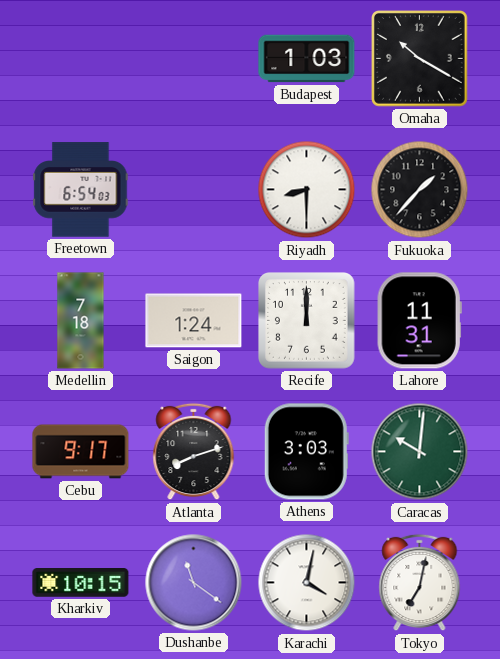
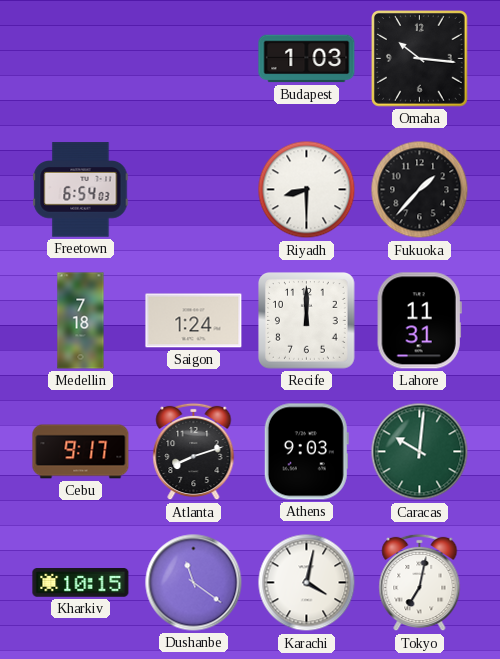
Omaha: 10:20 -> 10:16
Athens: 3:03 -> 9:03
